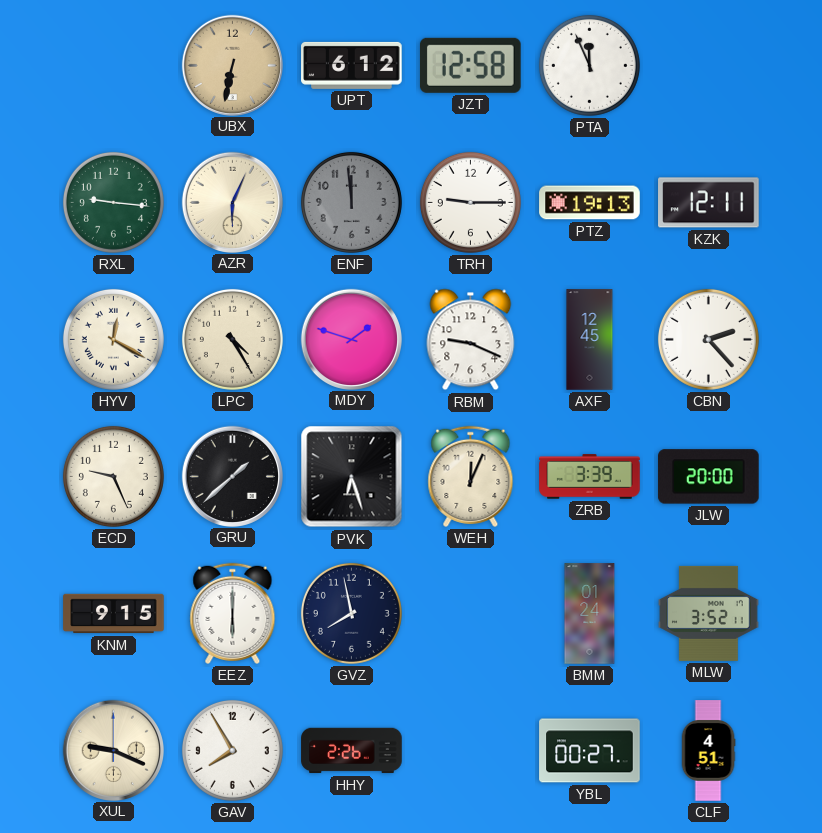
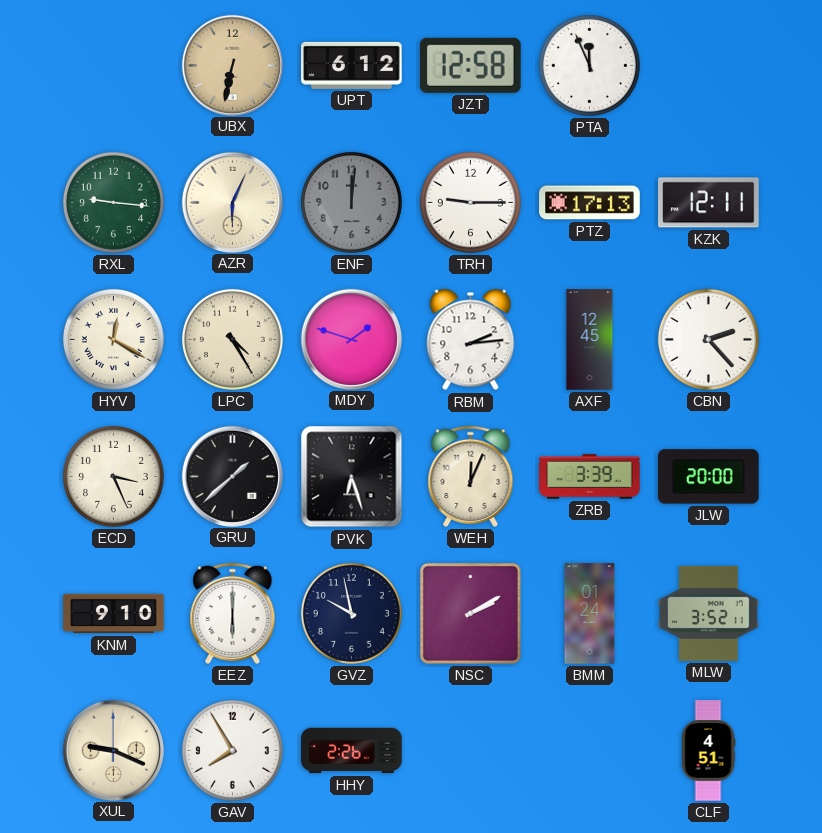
ENF: 11:59 -> 12:01
PTZ: 19:13 -> 17:13
RBM: 9:19 -> 2:14
ECD: 9:26 -> 3:26
KNM: 9:15 -> 9:10
GVZ: 7:58 -> 9:58
NSC: none -> 2:10
YBL: 00:27 -> none
